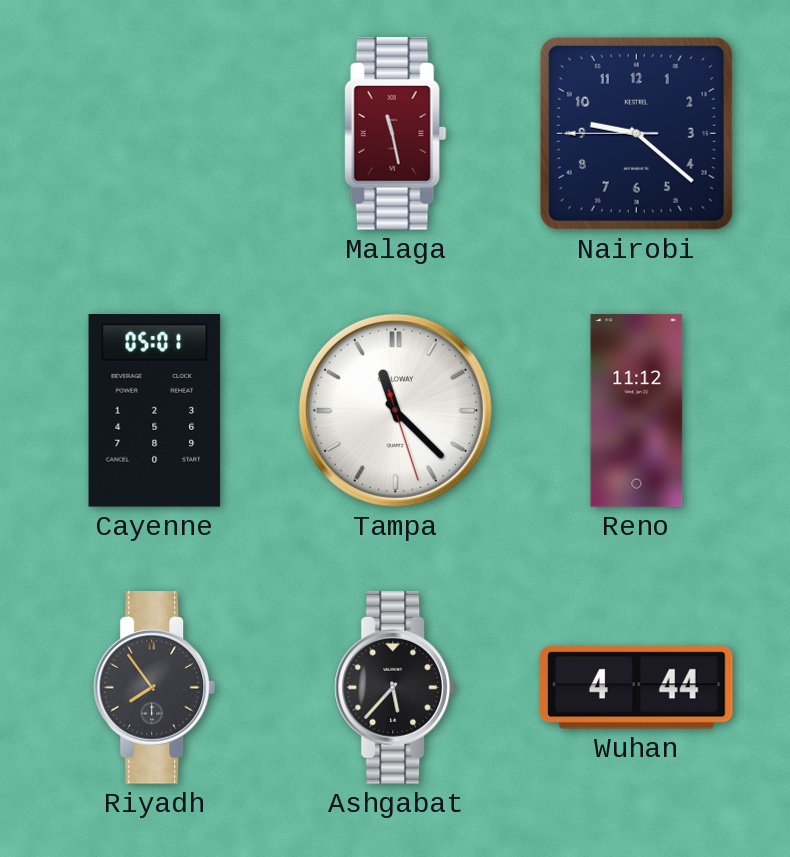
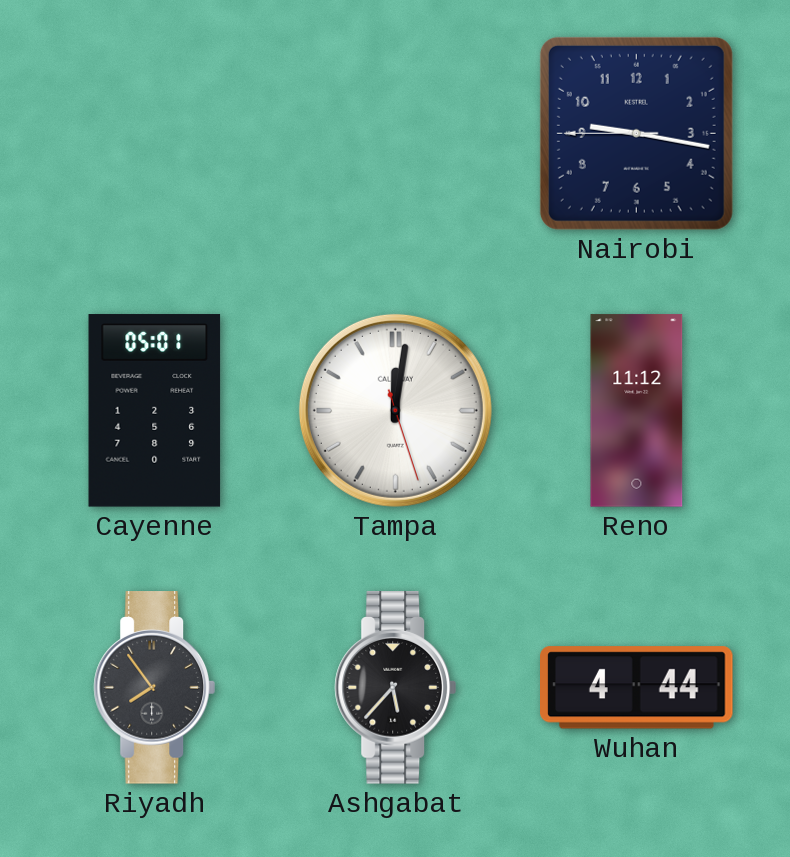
Malaga: 11:28 -> none
Nairobi: 9:21 -> 9:16
Tampa: 11:22 -> 12:01
